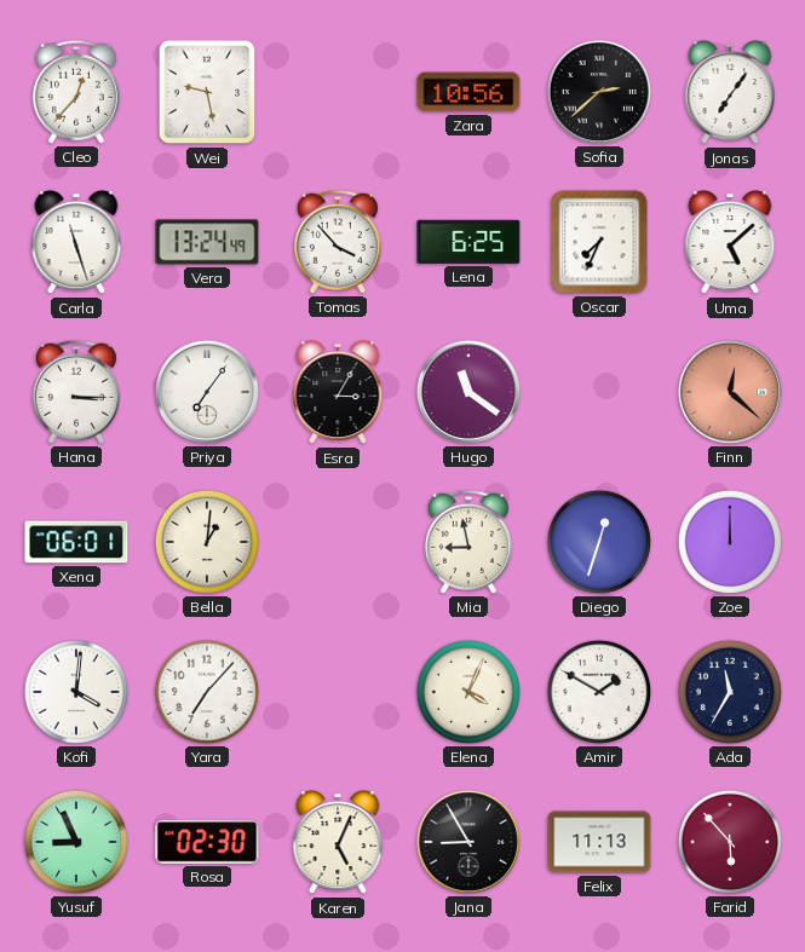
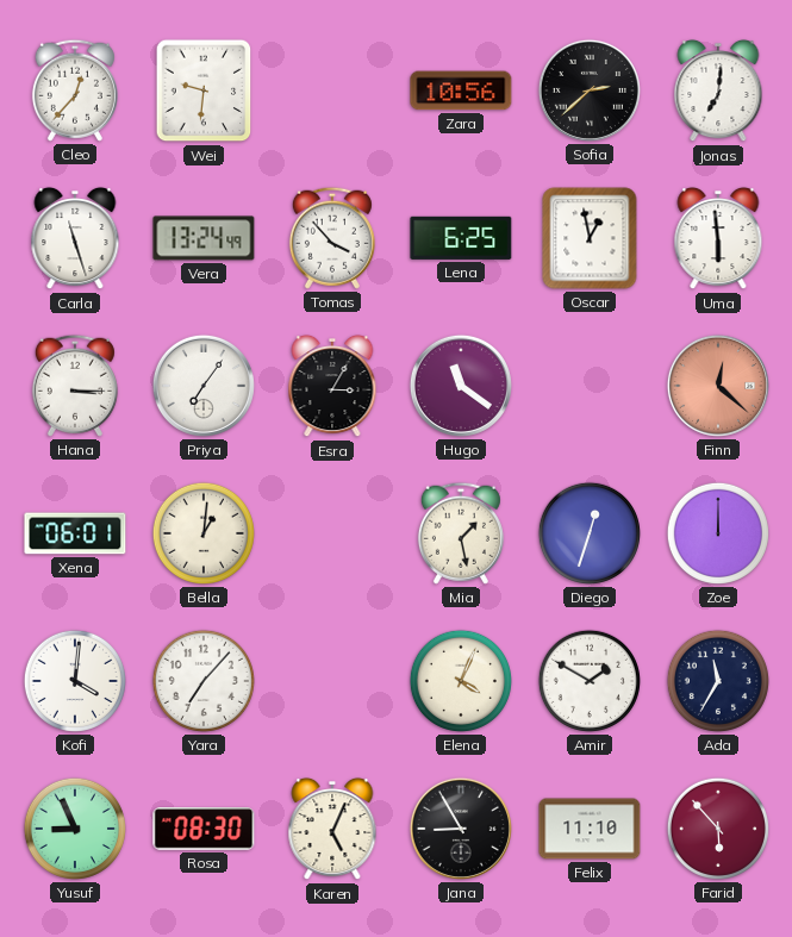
Wei: 9:28 -> 9:31
Jonas: 7:06 -> 7:01
Oscar: 7:34 -> 12:58
Uma: 5:08 -> 5:59
Mia: 8:58 -> 1:28
Rosa: 02:30 -> 08:30
Felix: 11:13 -> 11:10
